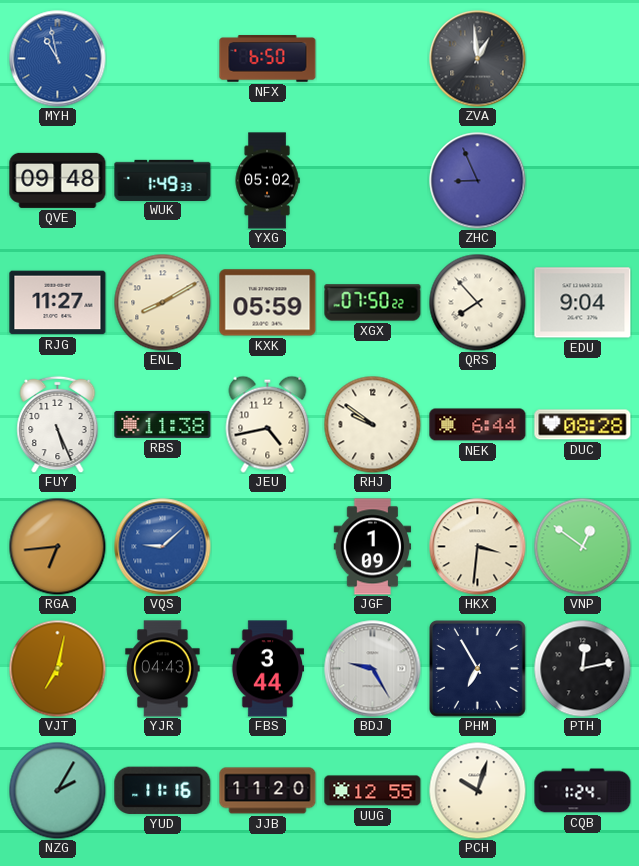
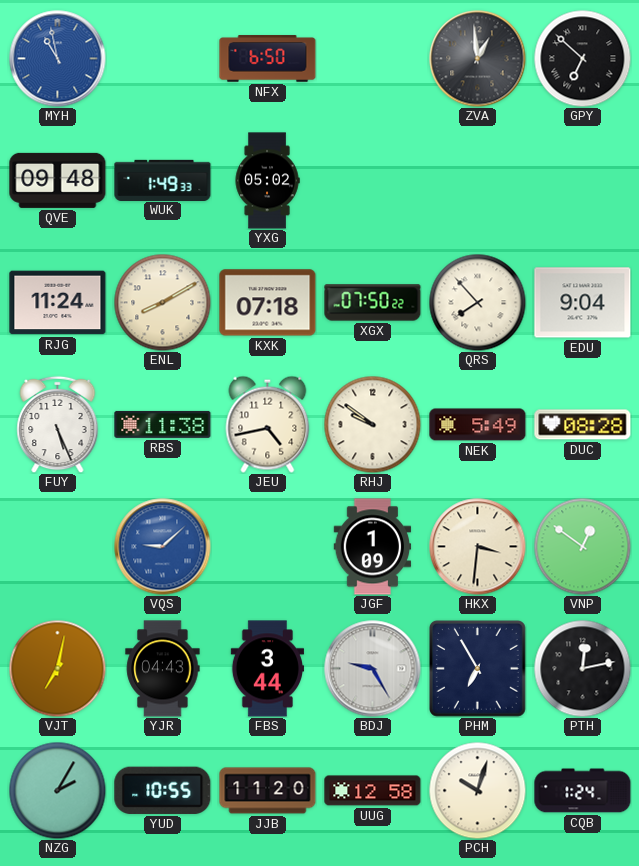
GPY: none -> 6:52
ZHC: 8:56 -> none
RJG: 11:27 -> 11:24
KXK: 05:59 -> 07:18
NEK: 6:44 -> 5:49
RGA: 6:44 -> none
YUD: 11:16 -> 10:55
UUG: 12:55 -> 12:58
